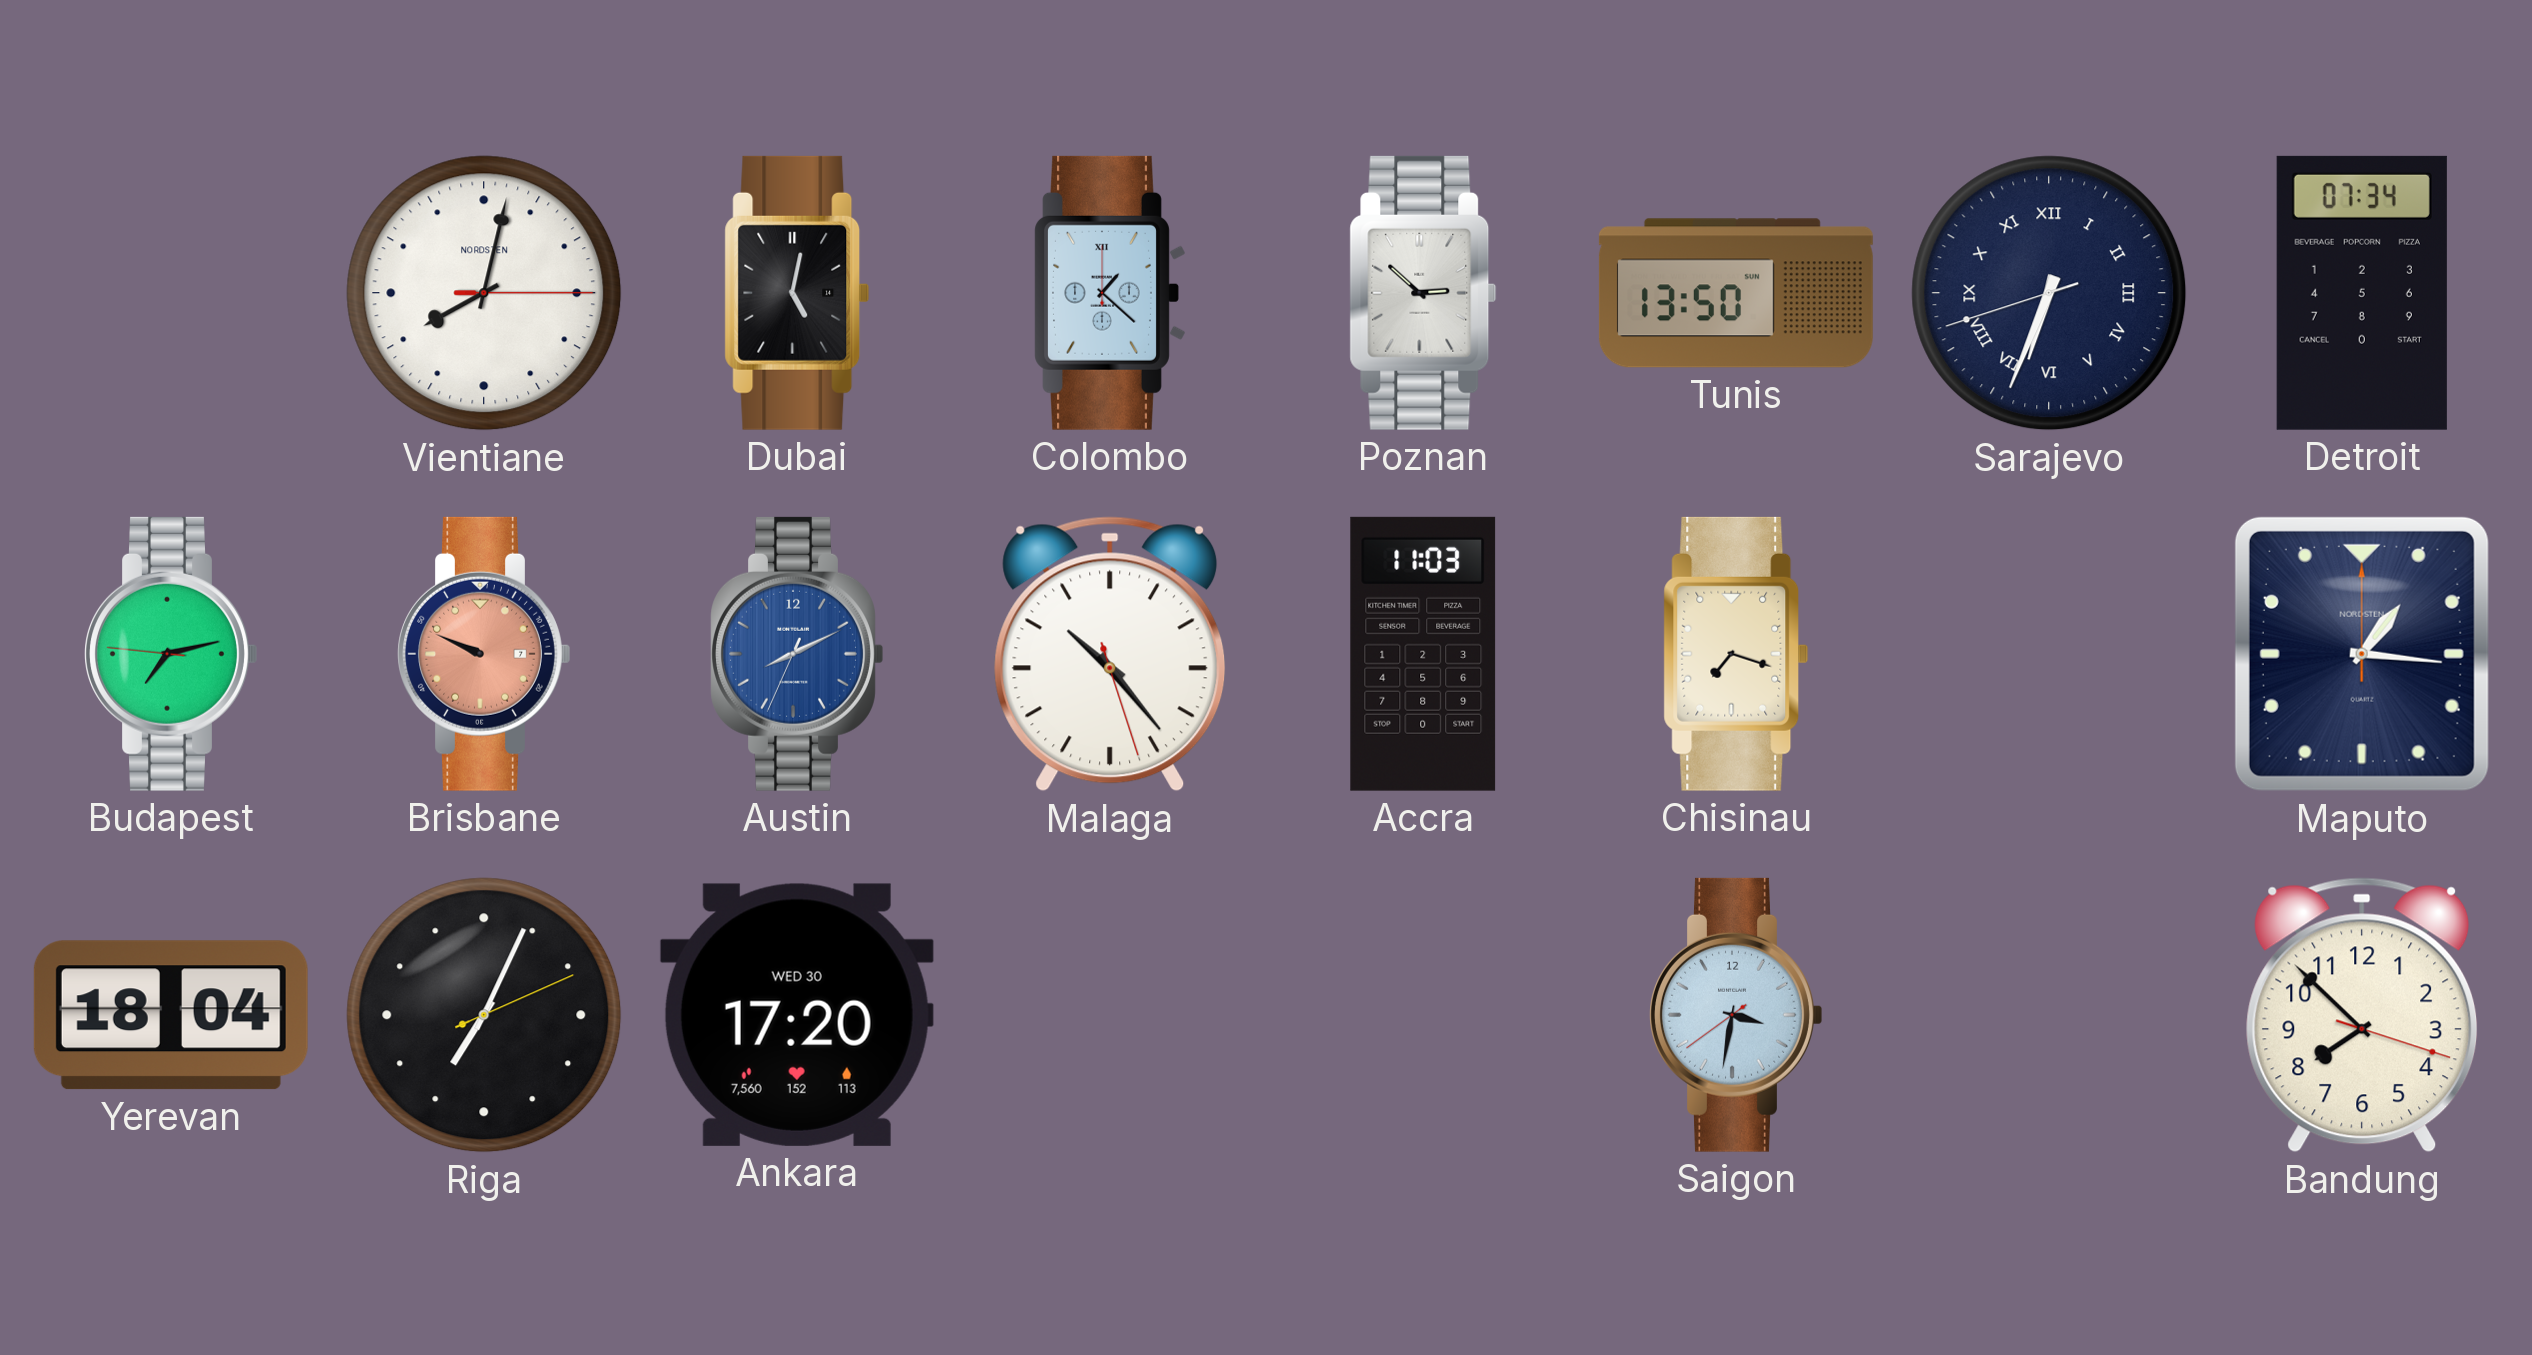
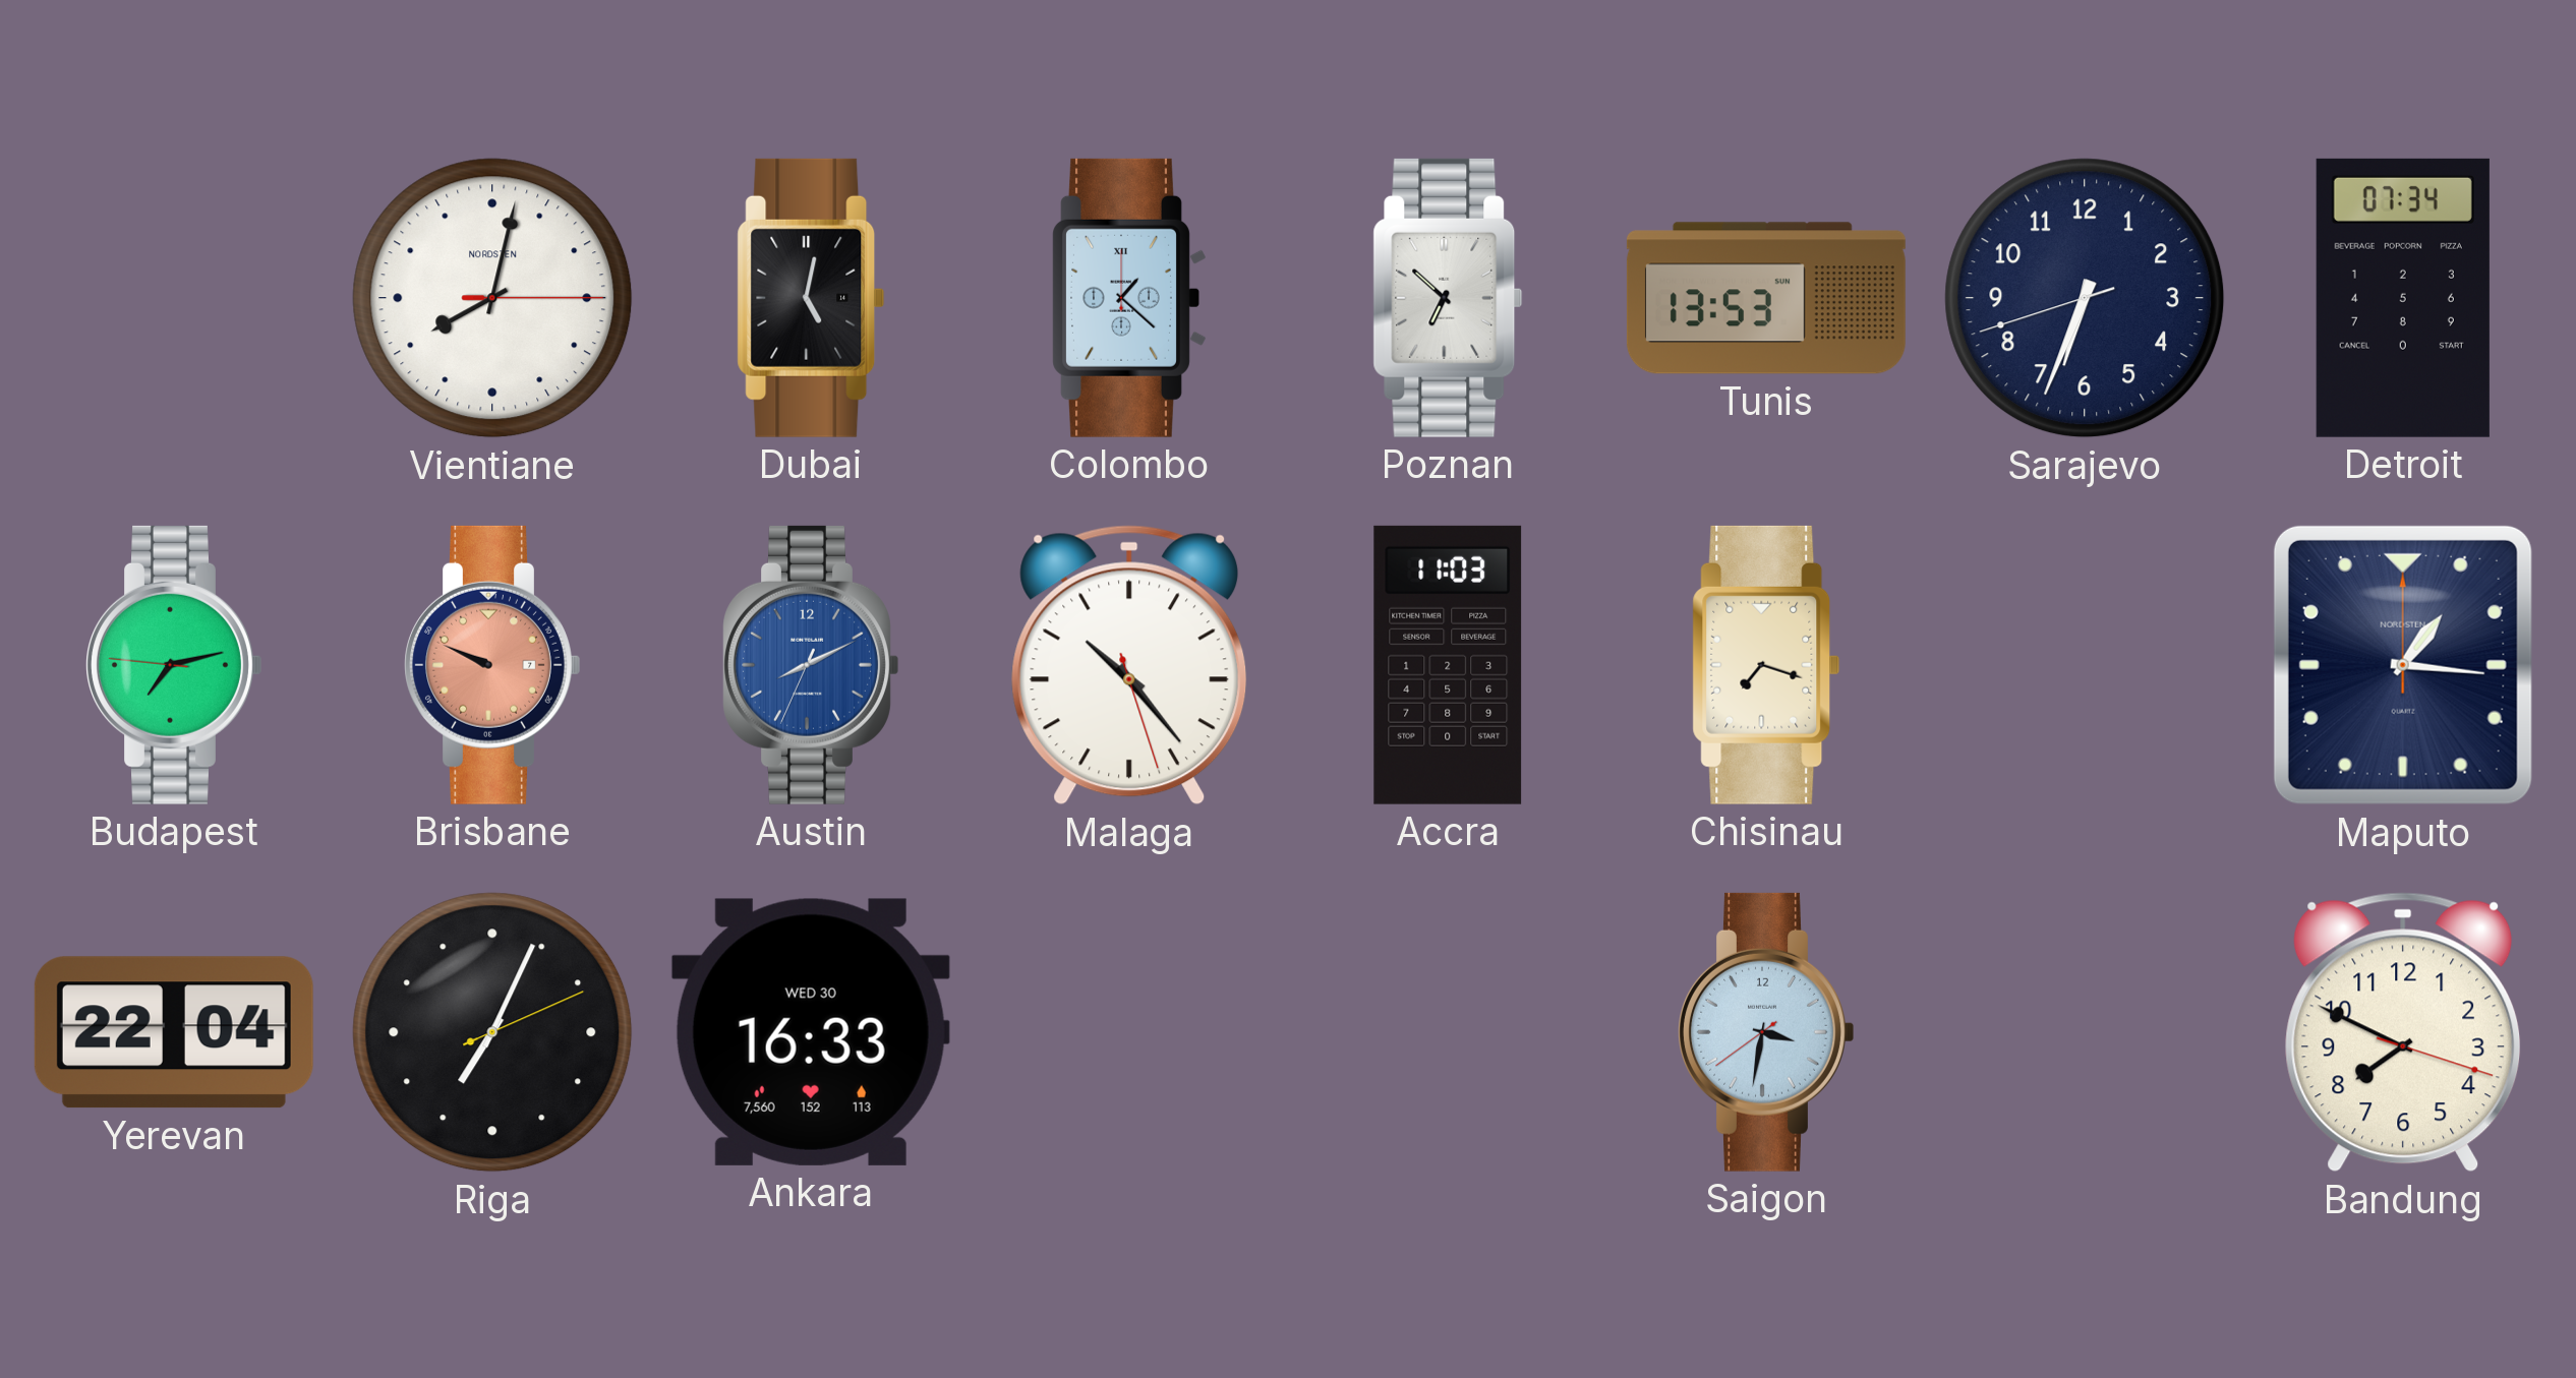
Poznan: 2:52 -> 6:52
Tunis: 13:50 -> 13:53
Sarajevo numerals: Roman -> Arabic
Yerevan: 18:04 -> 22:04
Ankara: 17:20 -> 16:33
Bandung: 7:52 -> 7:49
